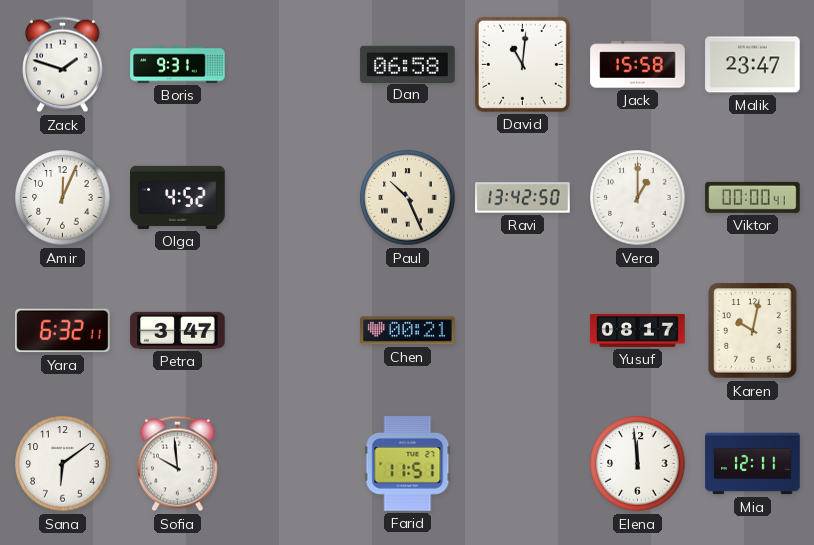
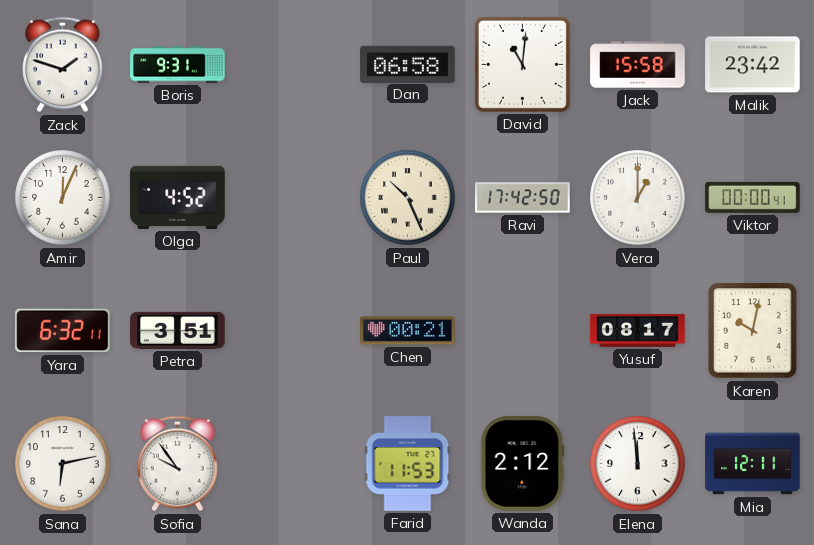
Malik: 23:47 -> 23:42
Ravi: 13:42 -> 17:42
Petra: 3:47 -> 3:51
Sana: 6:09 -> 6:13
Sofia: 9:59 -> 9:54
Farid: 11:51 -> 11:53
Wanda: none -> 2:12
